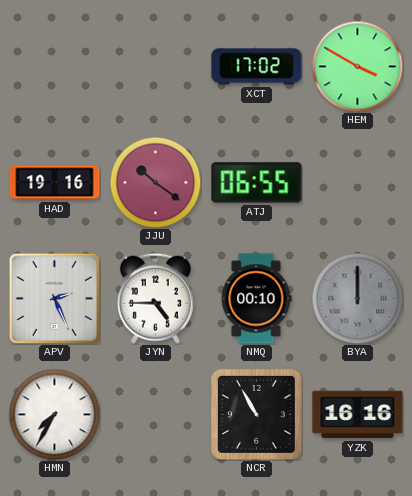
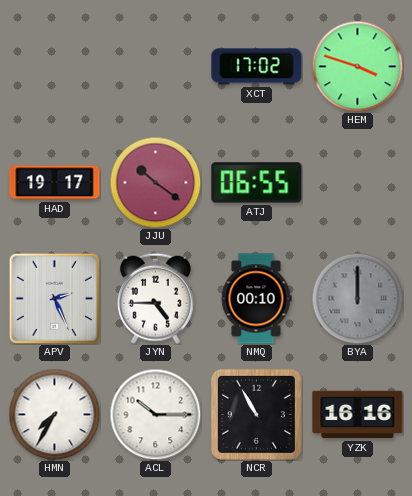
HEM: 3:50 -> 3:48
HAD: 19:16 -> 19:17
ACL: none -> 10:15
